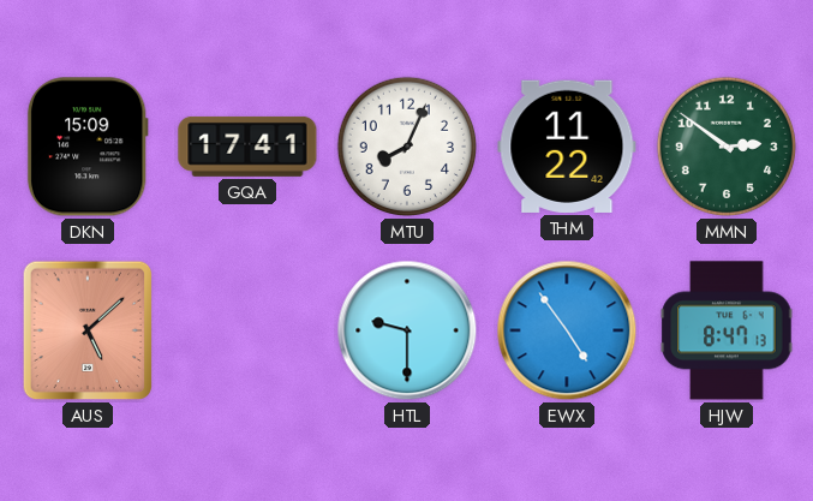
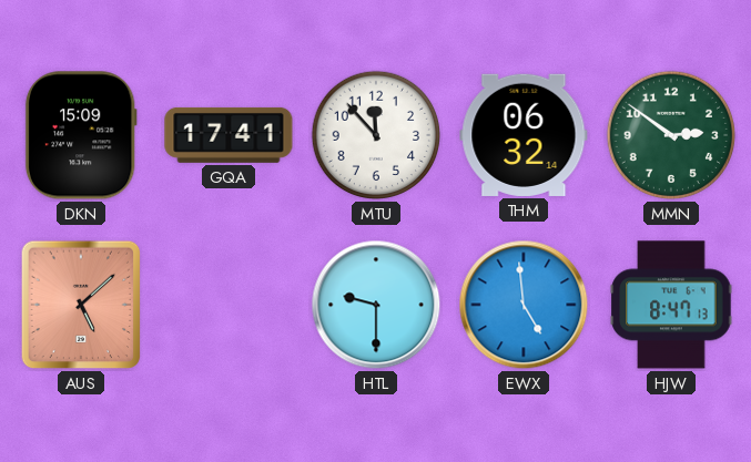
MTU: 8:04 -> 11:53
THM: 11:22 -> 06:32
EWX: 4:54 -> 4:59
